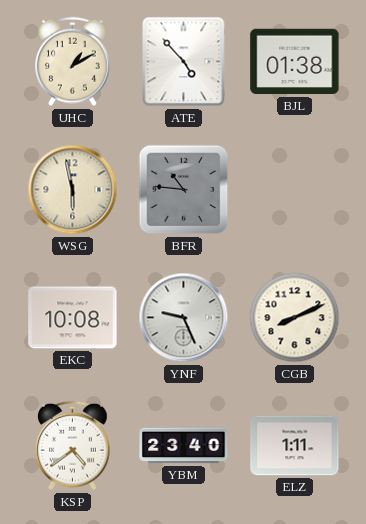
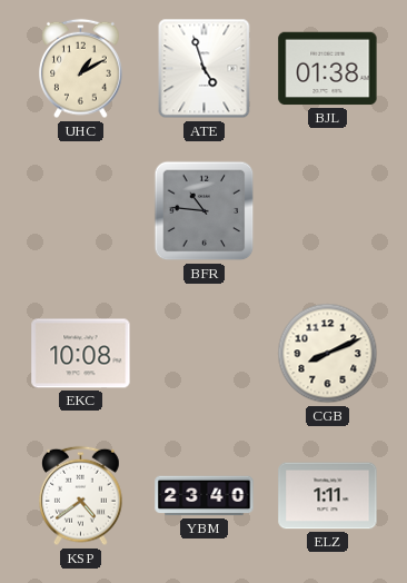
ATE: 4:53 -> 4:57
WSG: 5:58 -> none
YNF: 9:26 -> none
